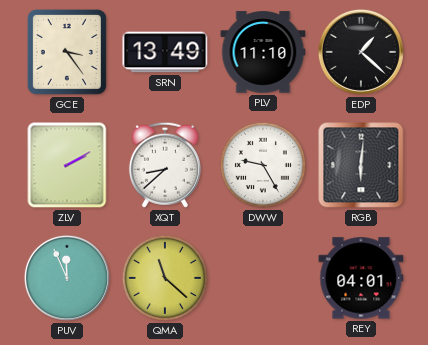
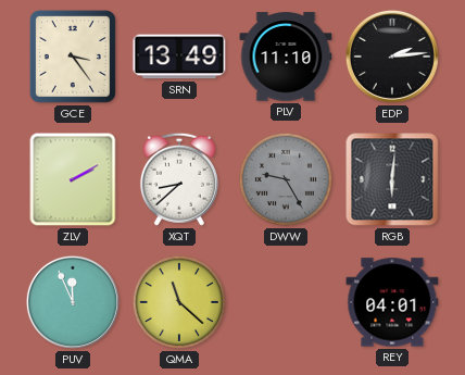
EDP: 1:22 -> 2:14
DWW dial: white -> grey
